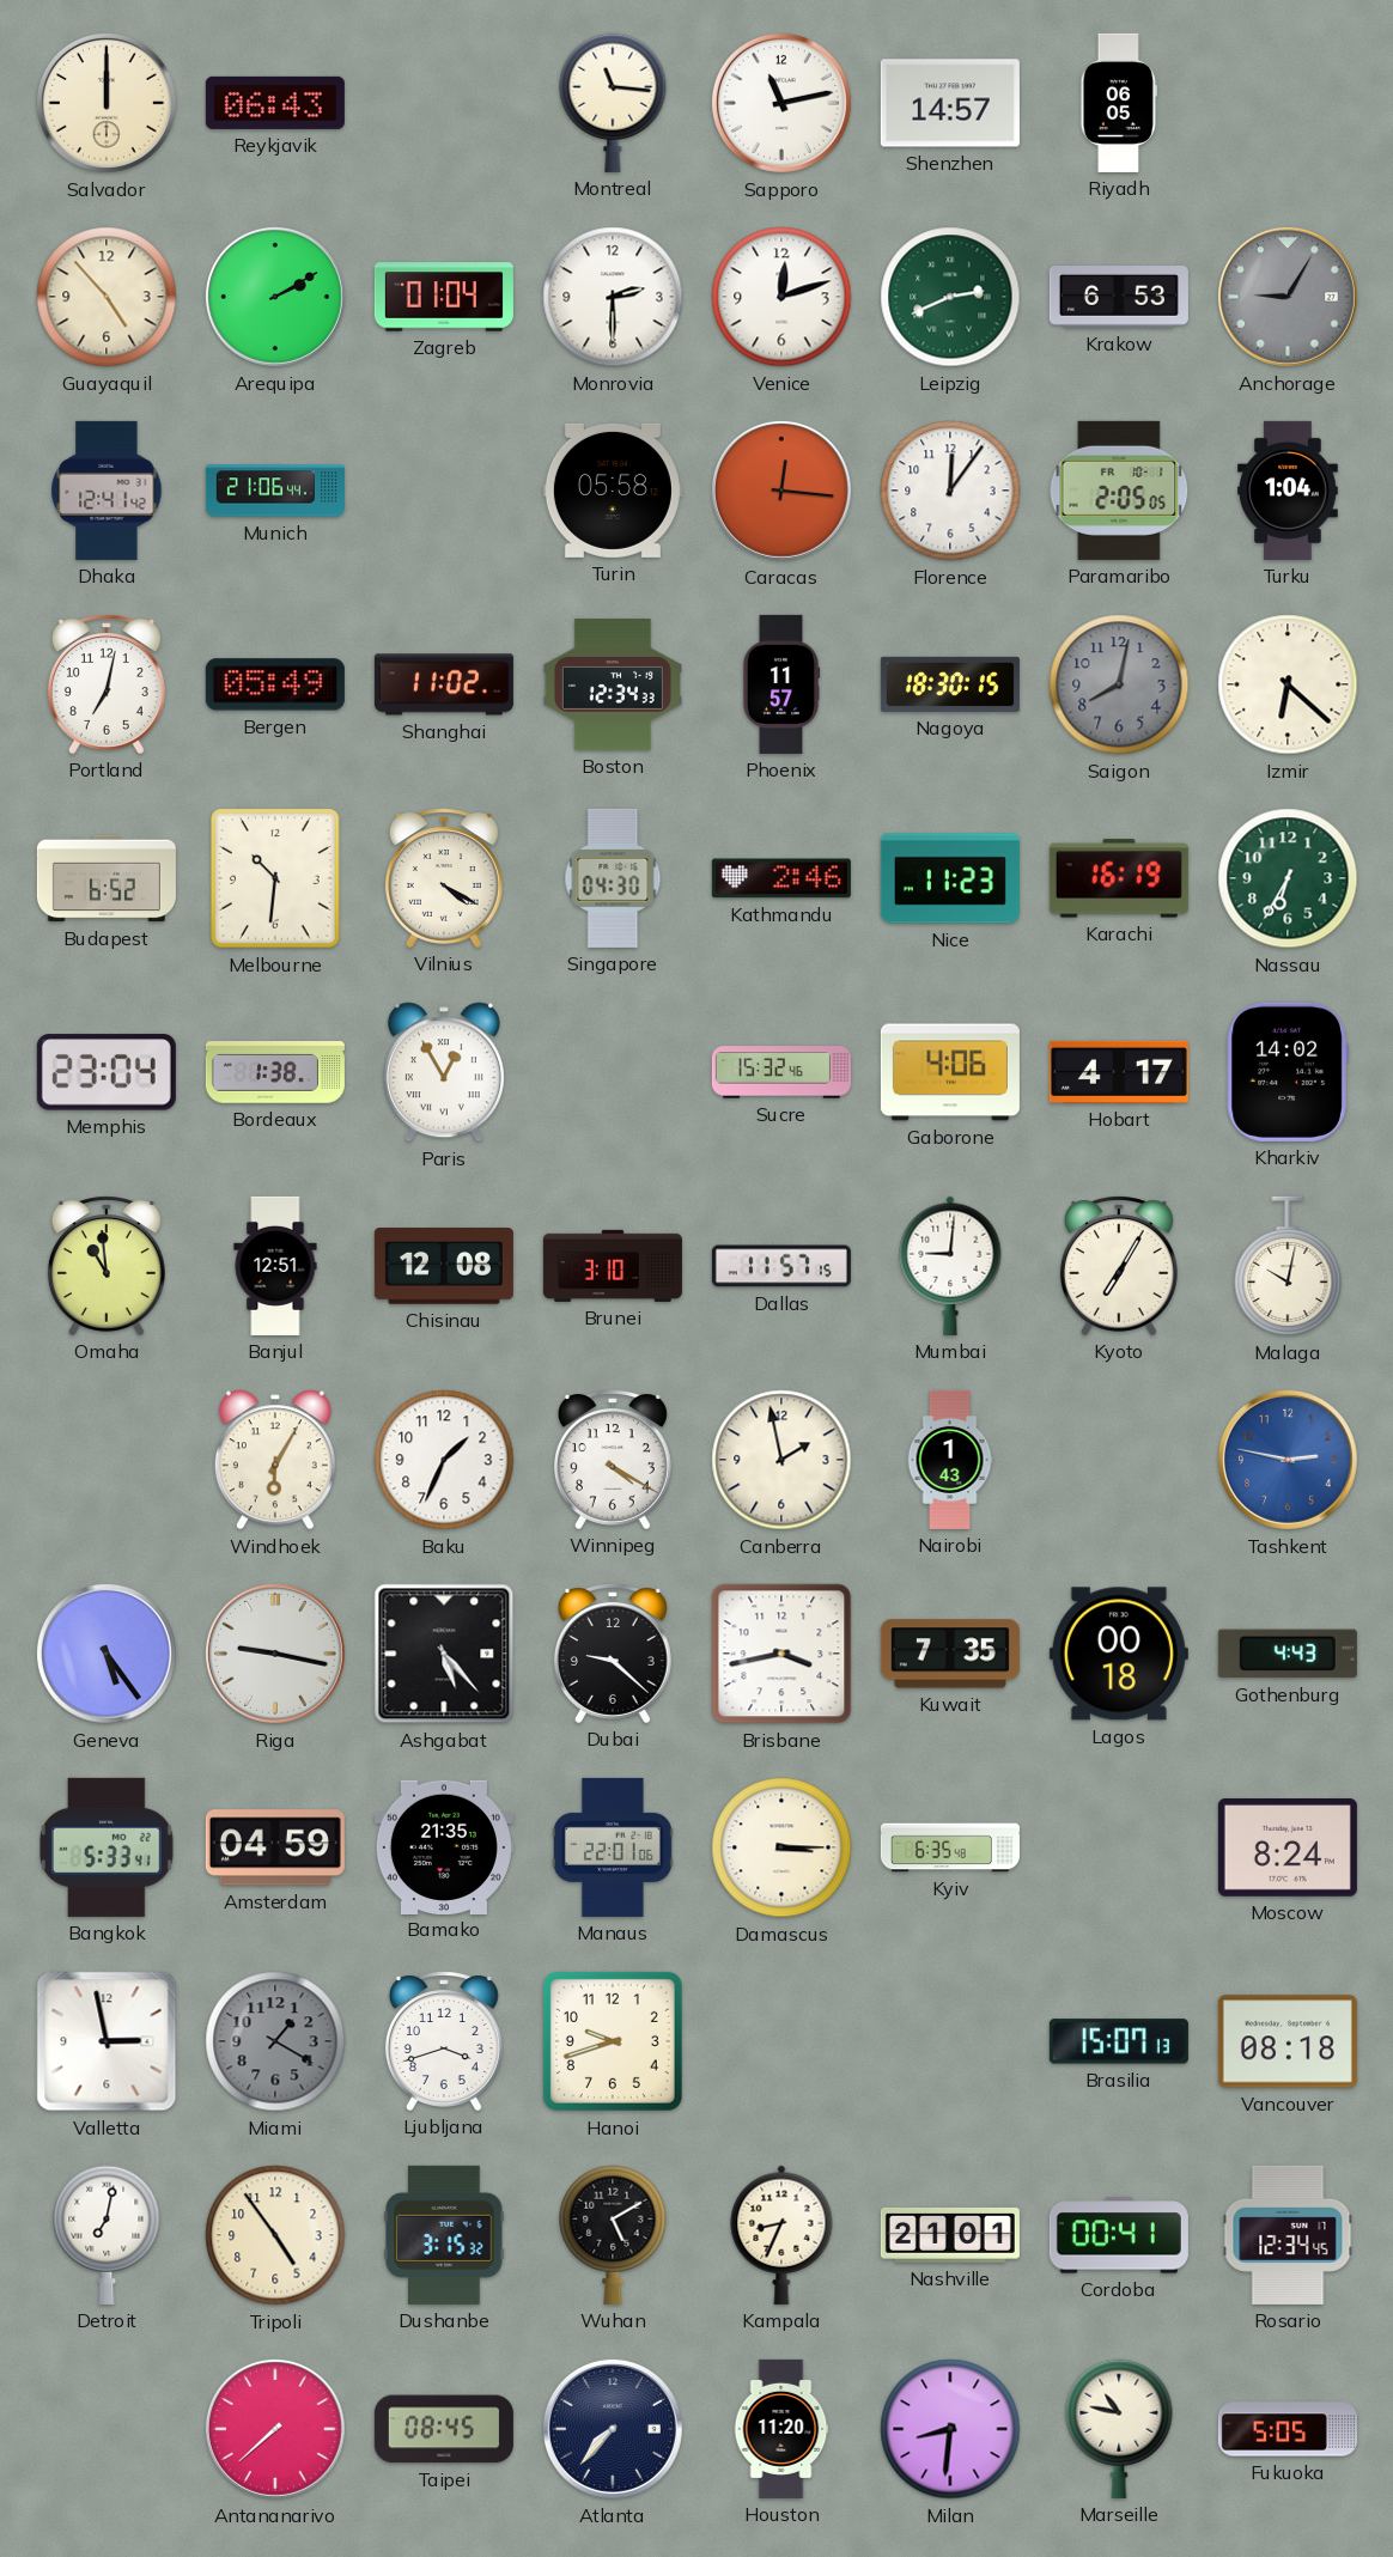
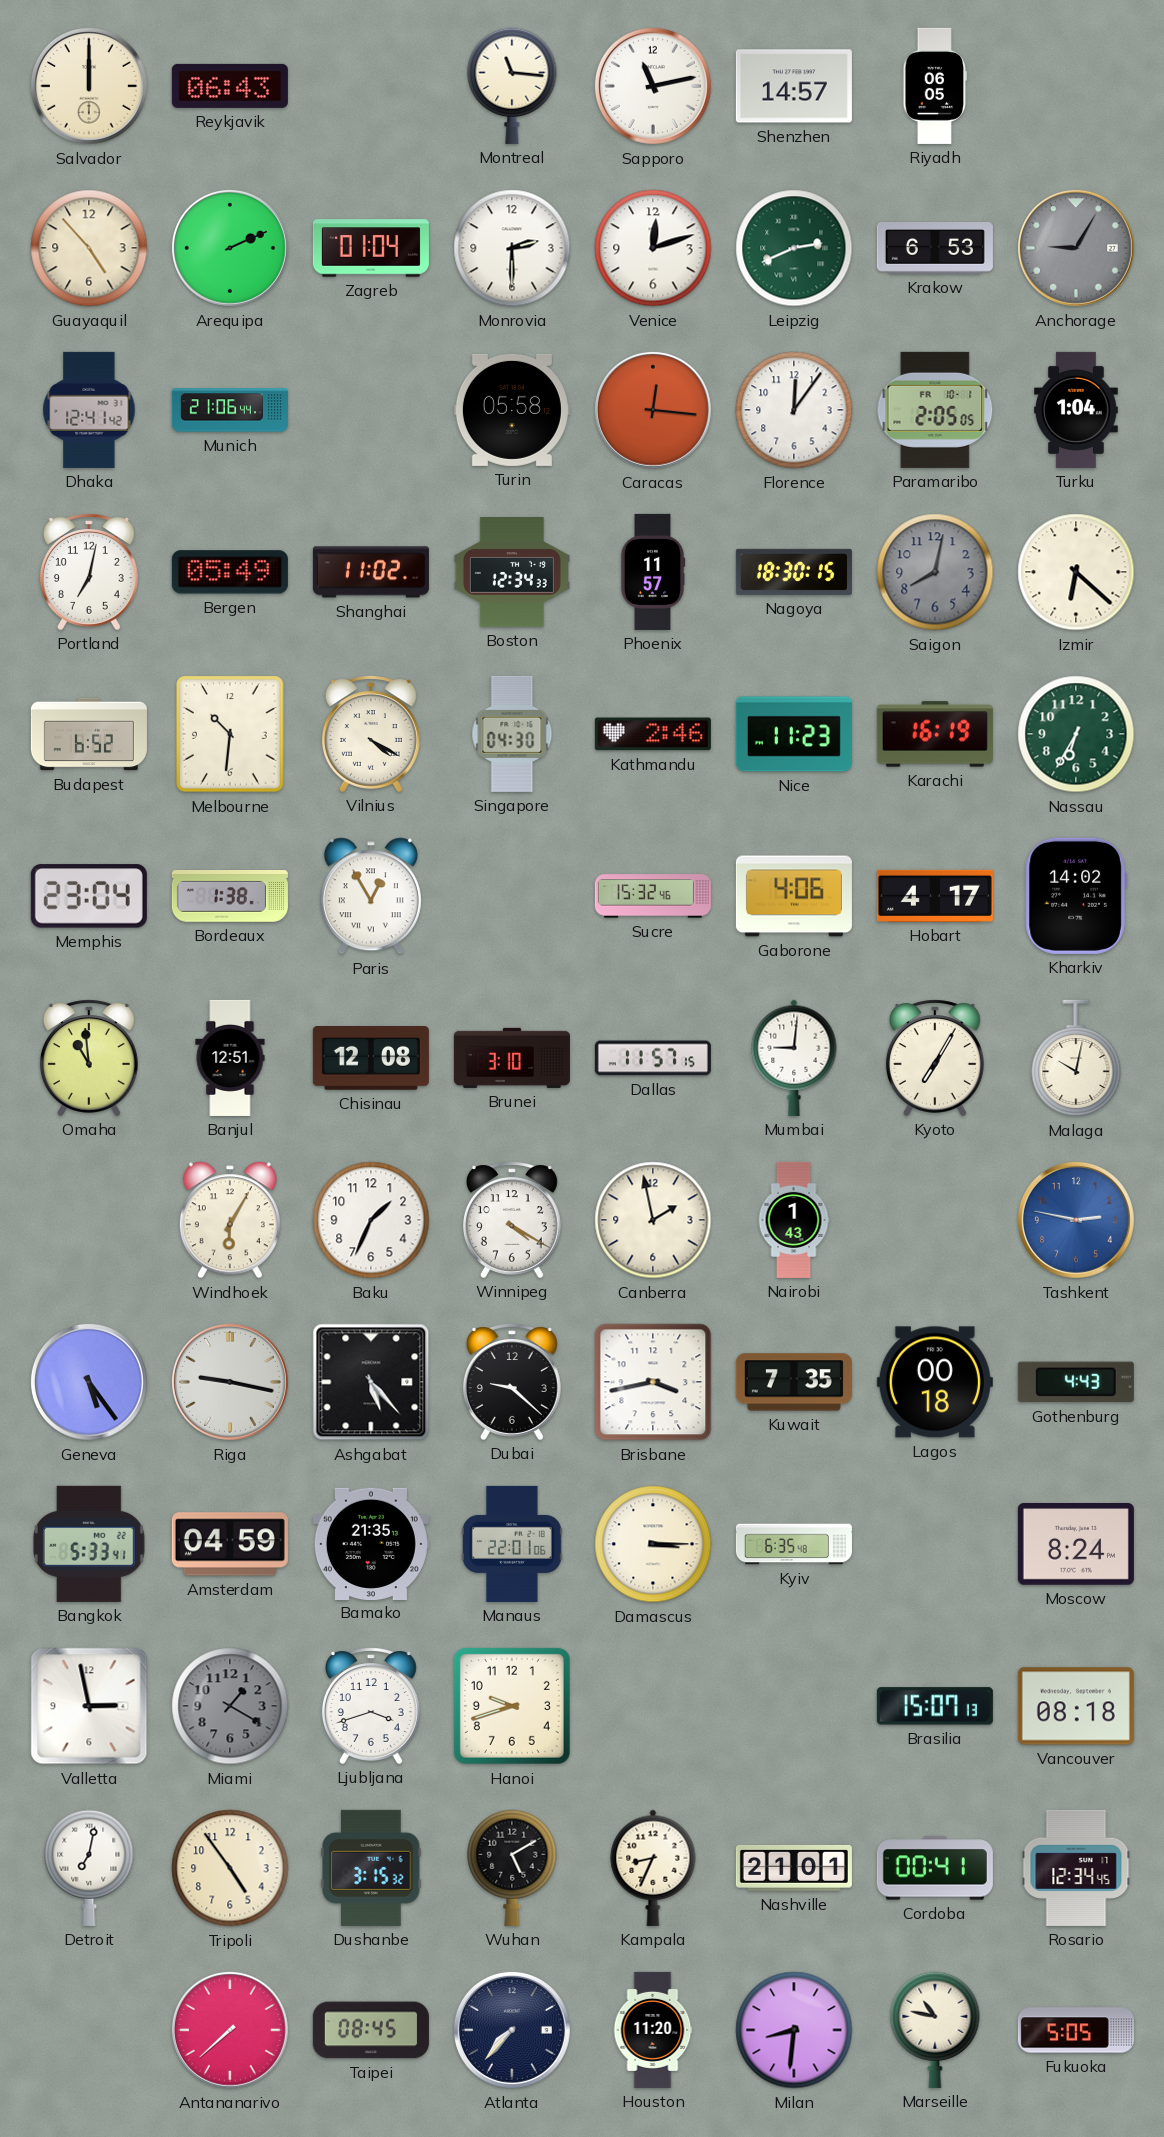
Arequipa: 2:10 -> 2:11
